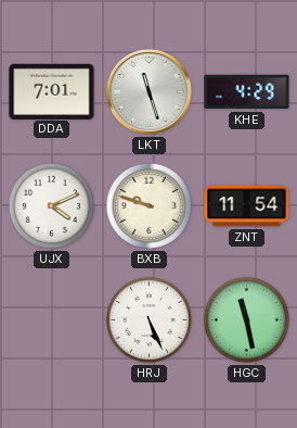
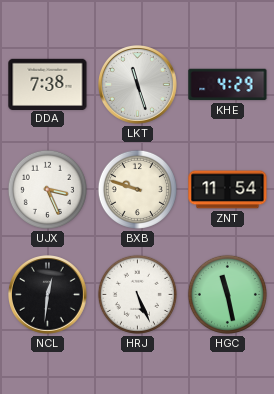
DDA: 7:01 -> 7:38
UJX: 4:11 -> 3:26
NCL: none -> 12:31
